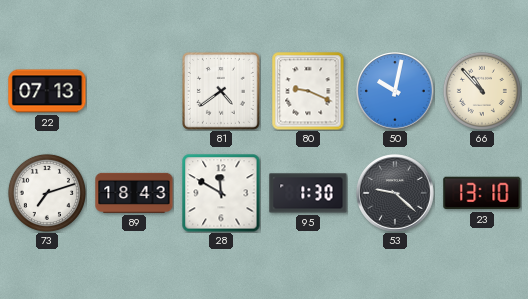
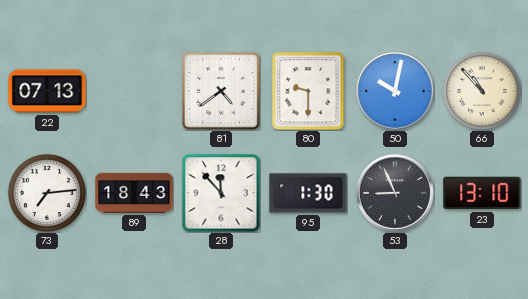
80: 9:19 -> 9:30
73: 7:12 -> 7:14
28: 11:50 -> 11:53
53: 9:22 -> 8:56
